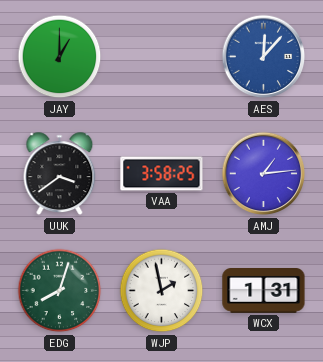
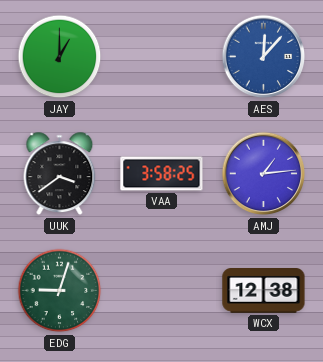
EDG: 8:03 -> 9:03
WJP: 1:58 -> none
WCX: 1:31 -> 12:38
